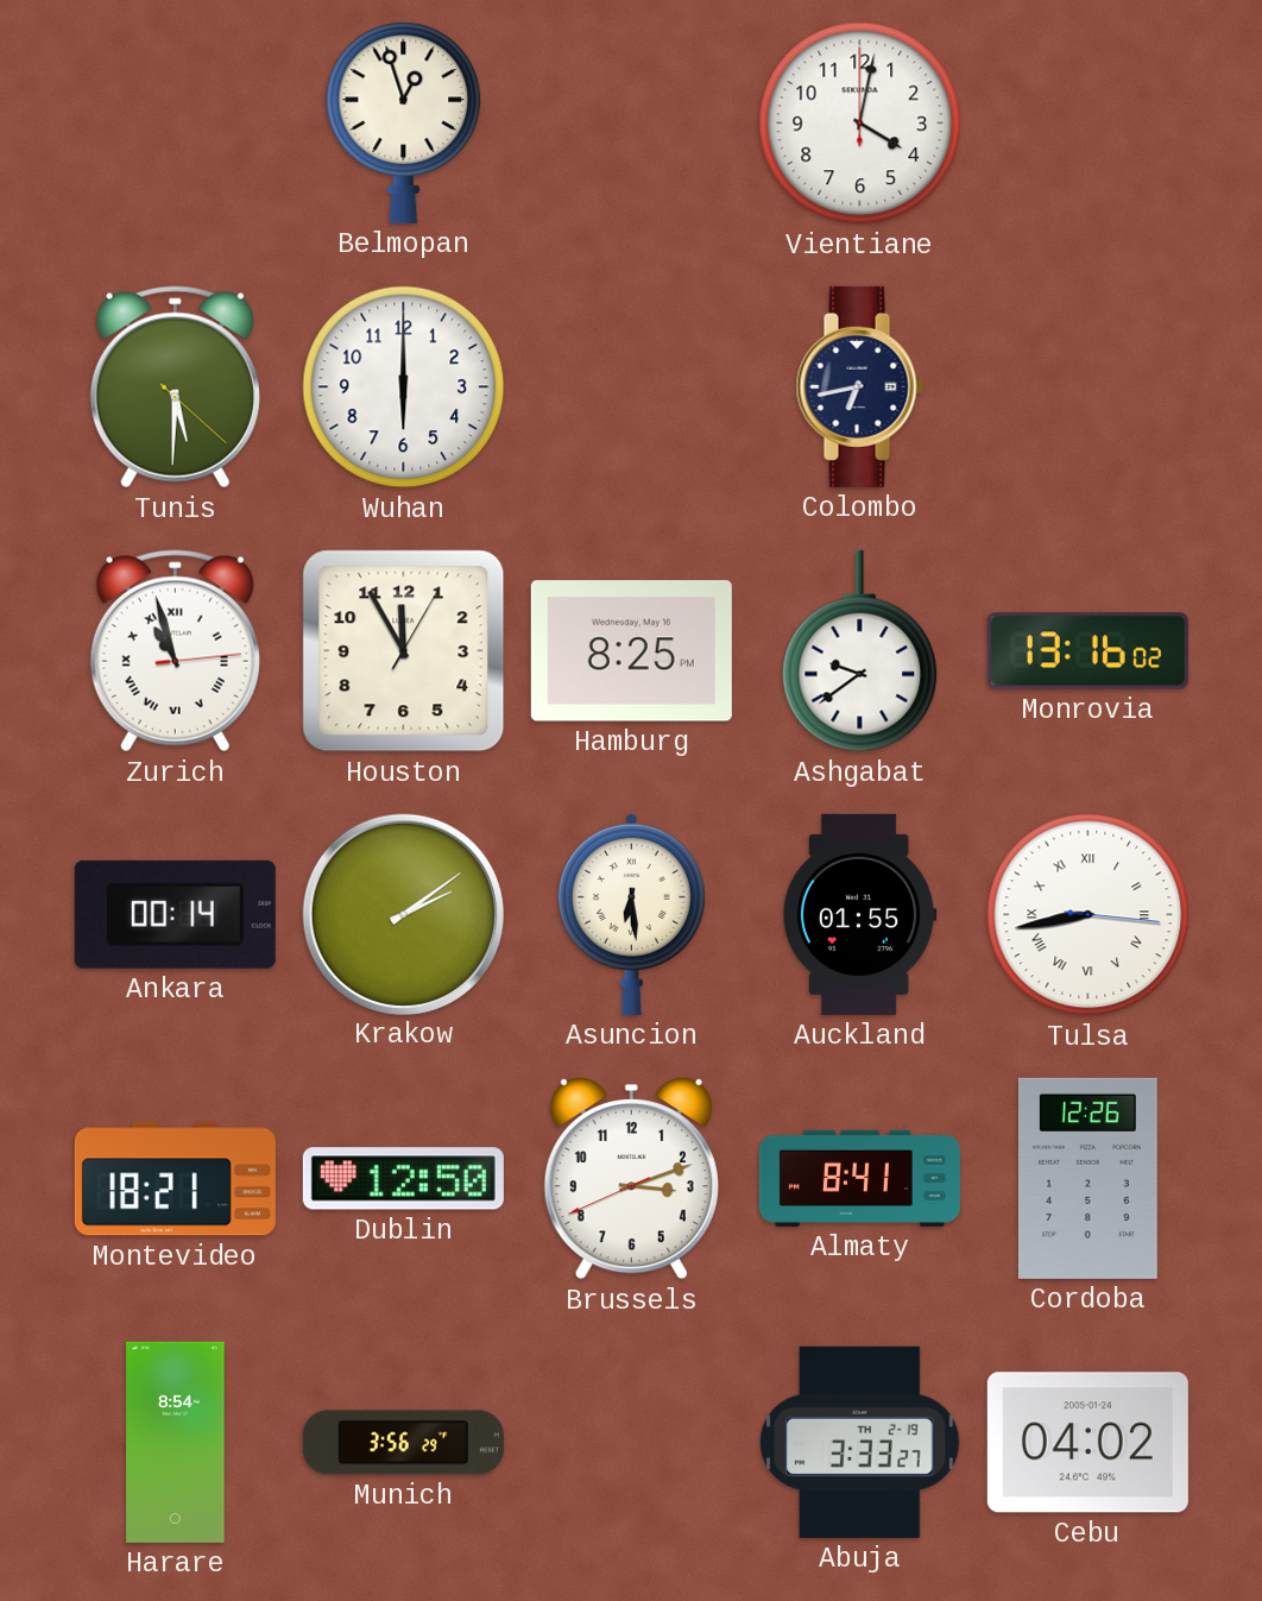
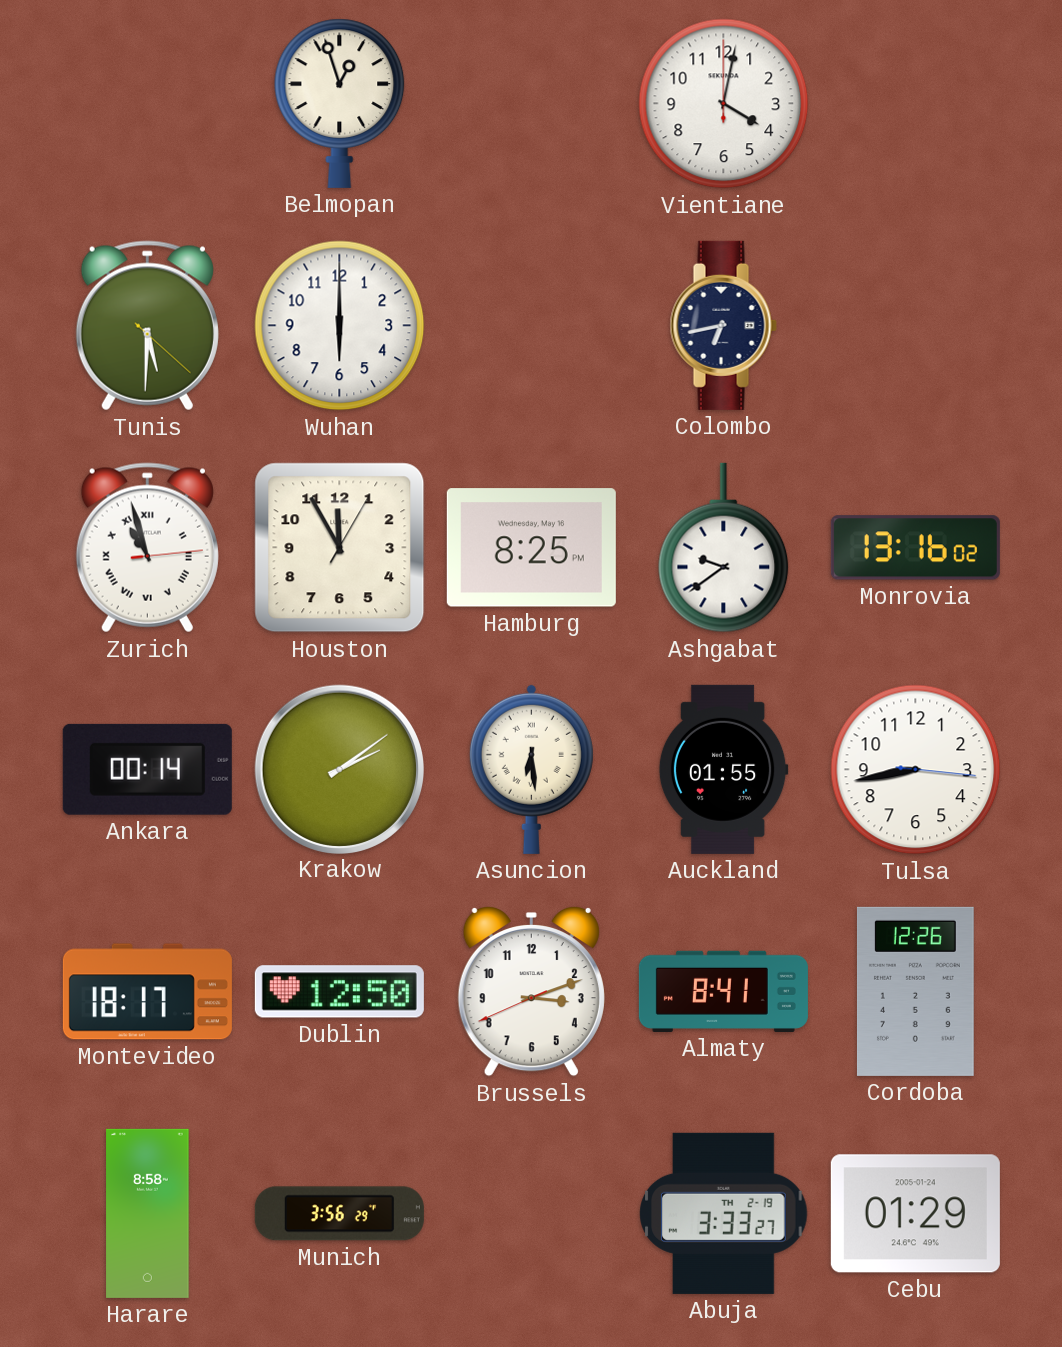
Tulsa numerals: Roman -> Arabic
Montevideo: 18:21 -> 18:17
Harare: 8:54 -> 8:58
Cebu: 04:02 -> 01:29
